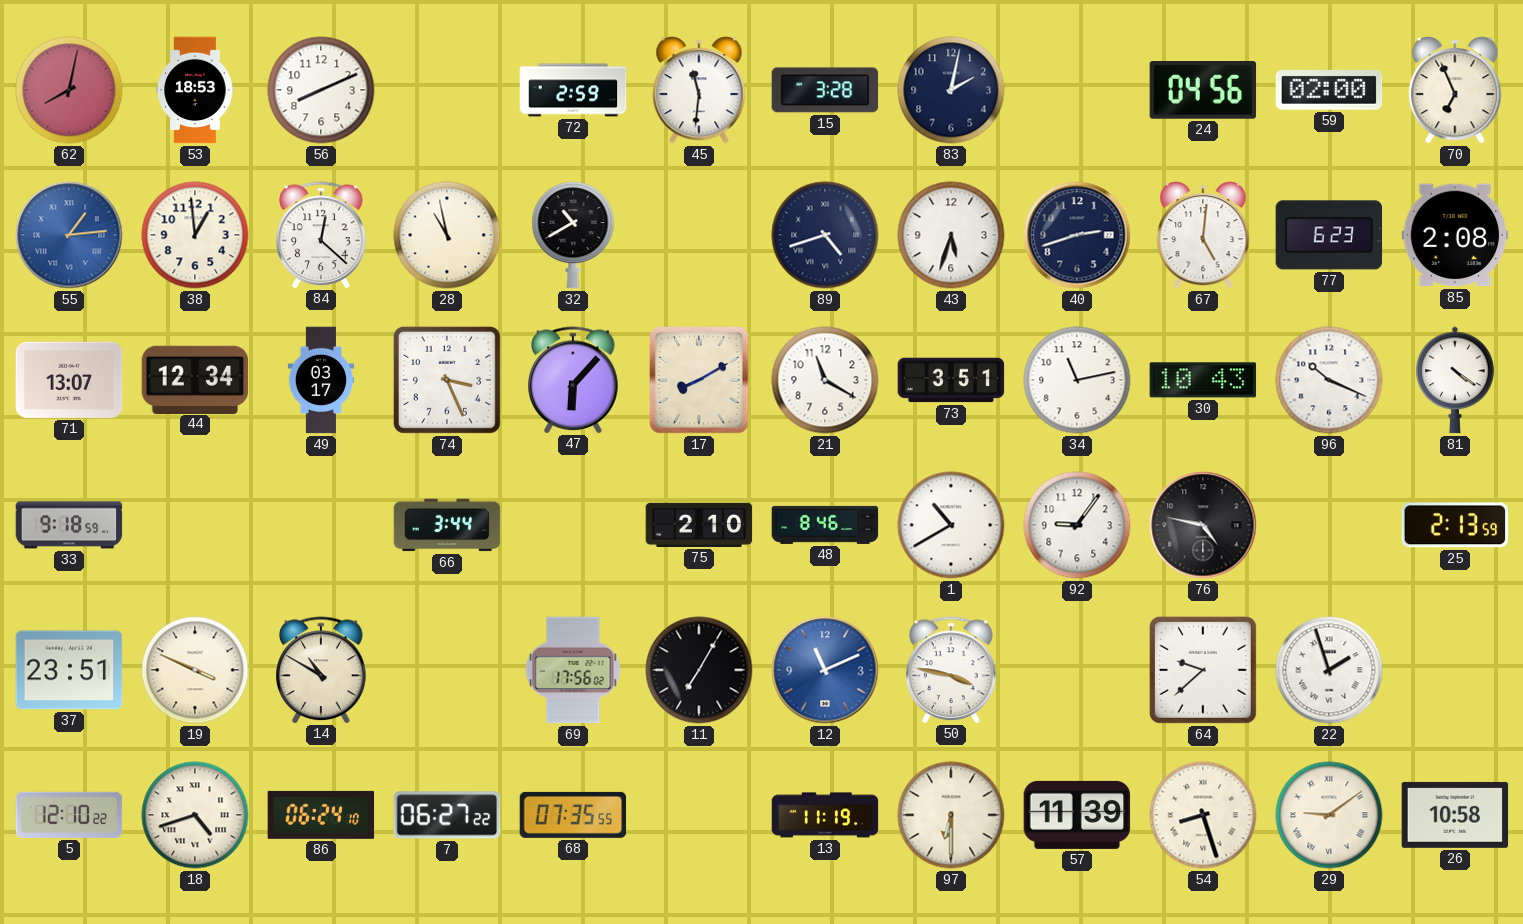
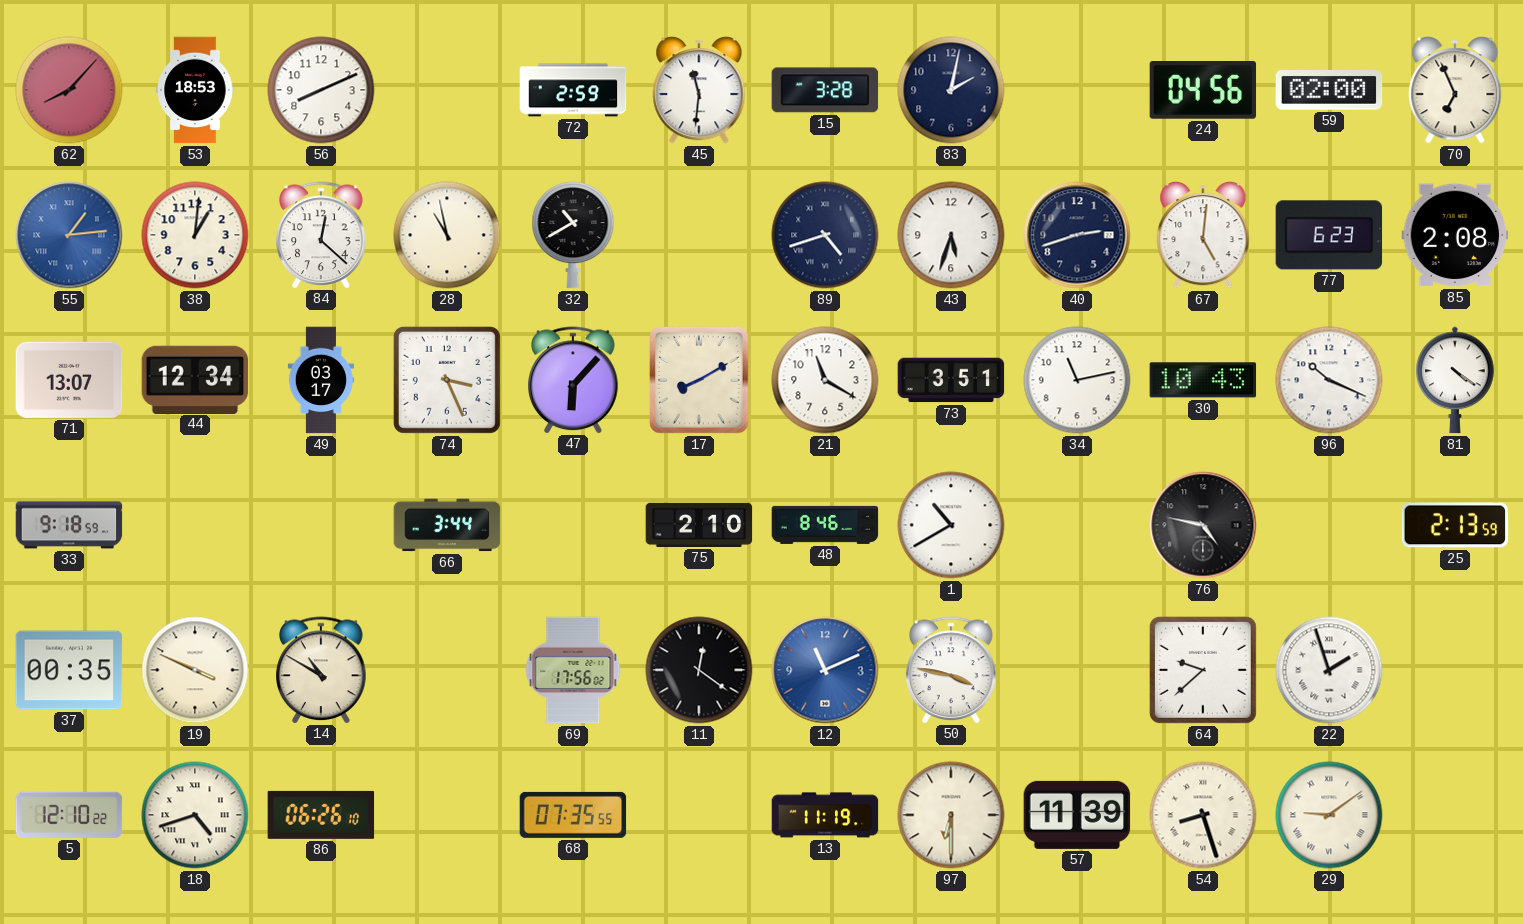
62: 8:02 -> 8:07
38: 12:59 -> 1:01
92: 9:06 -> none
37: 23:51 -> 00:35
11: 7:05 -> 12:21
86: 06:24 -> 06:26
7: 06:27 -> none
26: 10:58 -> none
